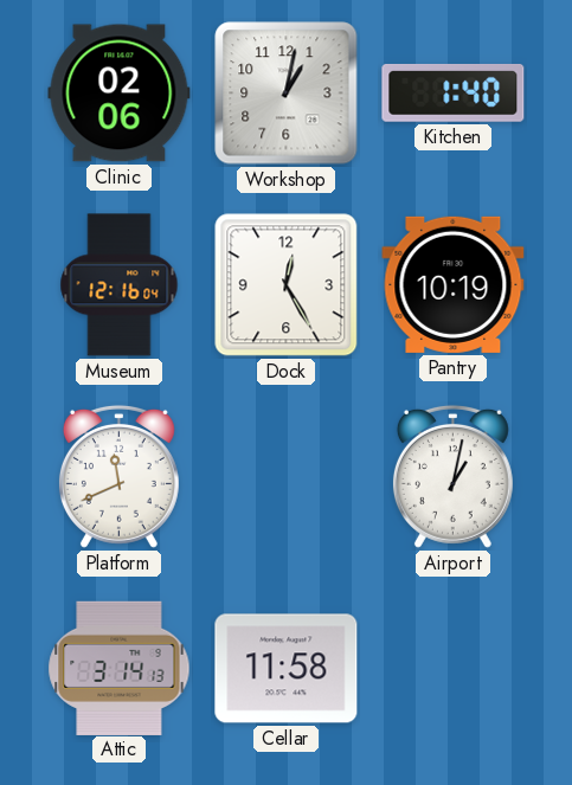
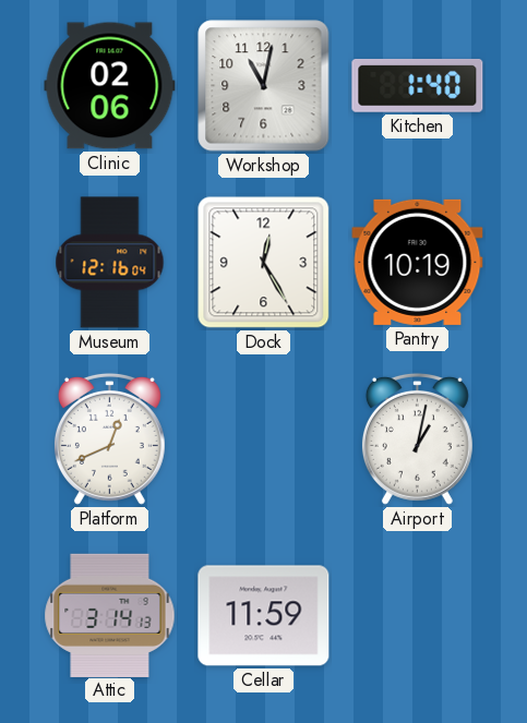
Workshop: 1:02 -> 11:02
Platform: 11:41 -> 12:41
Cellar: 11:58 -> 11:59
